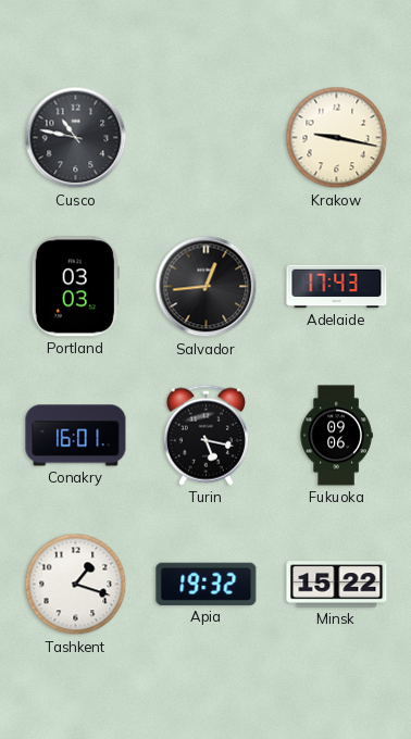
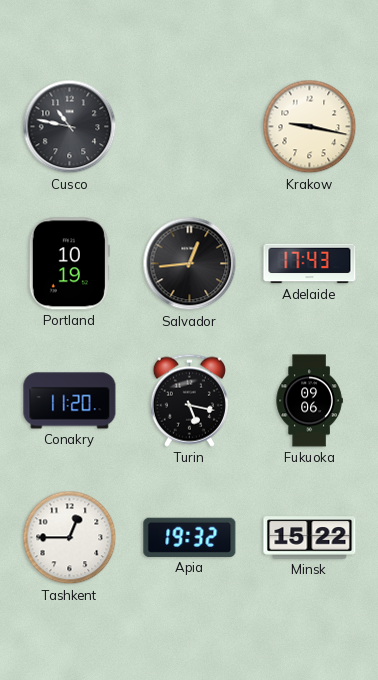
Portland: 03:03 -> 10:19
Conakry: 16:01 -> 11:20
Tashkent: 1:18 -> 12:45
